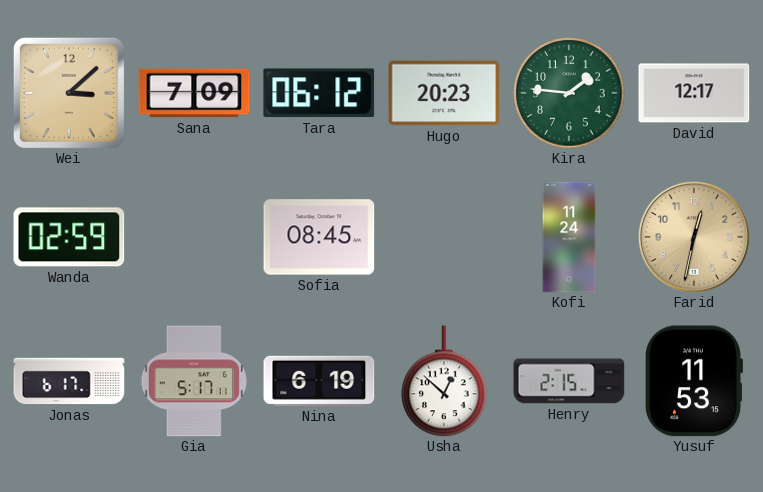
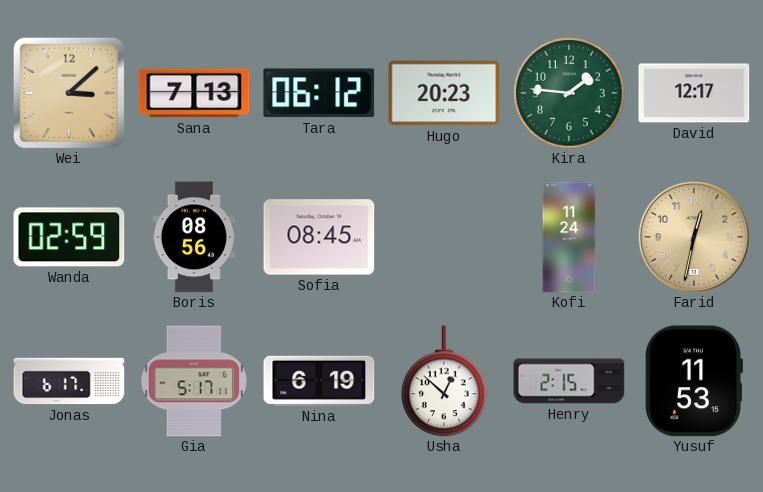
Sana: 7:09 -> 7:13
Boris: none -> 08:56
